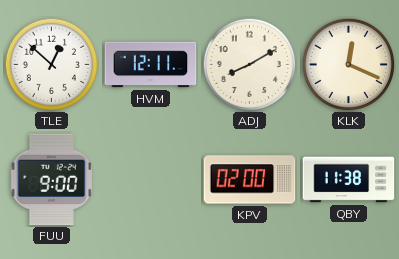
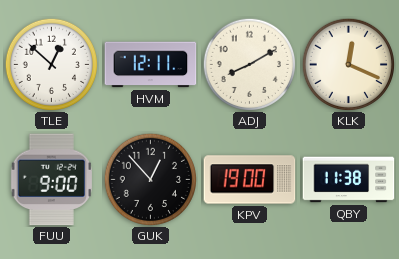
GUK: none -> 12:53
KPV: 02:00 -> 19:00
